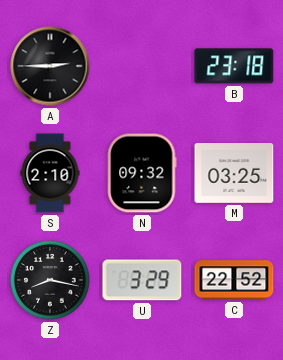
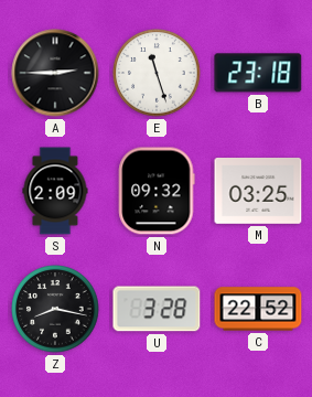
E: none -> 11:27
S: 2:10 -> 2:09
U: 3:29 -> 3:28
